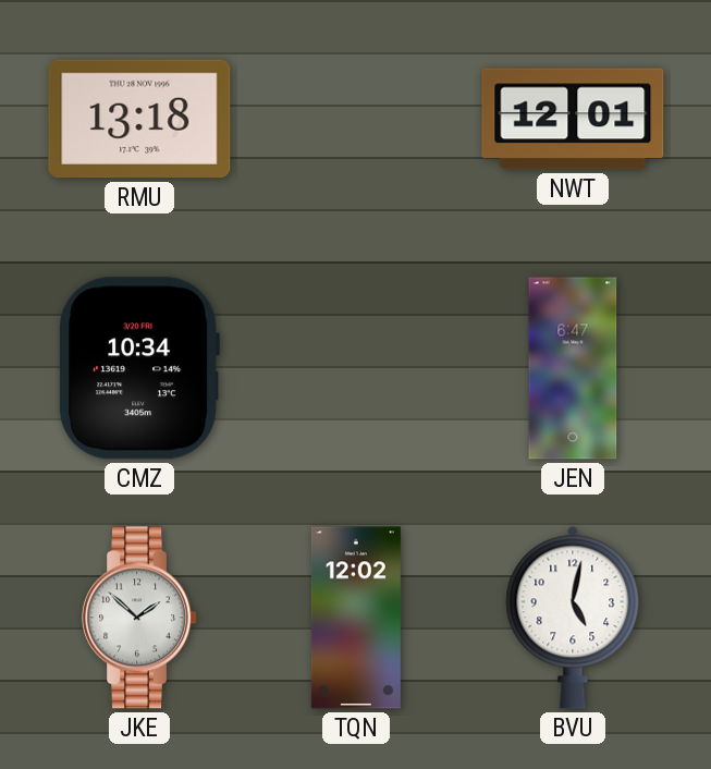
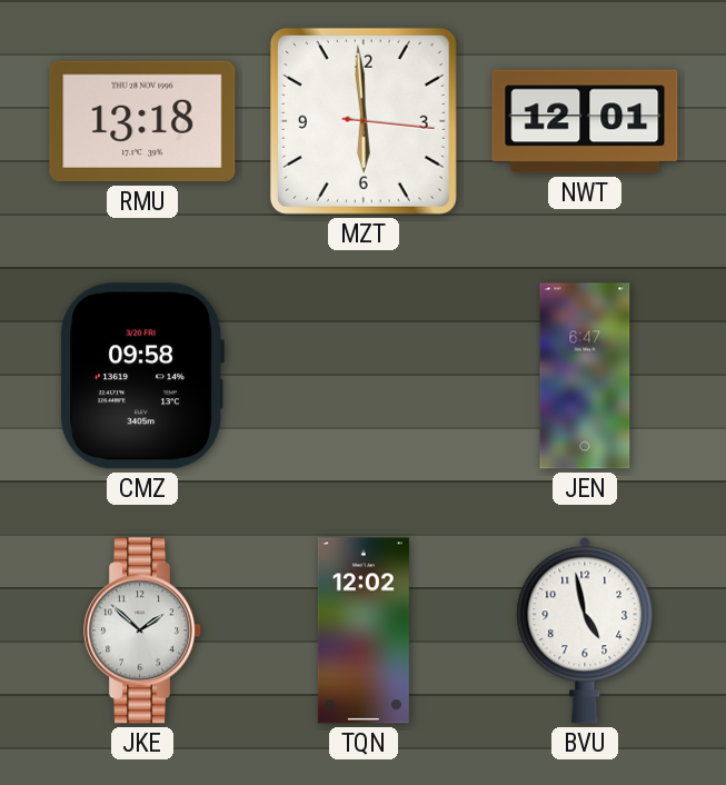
MZT: none -> 5:59
CMZ: 10:34 -> 09:58
BVU: 5:02 -> 4:58
